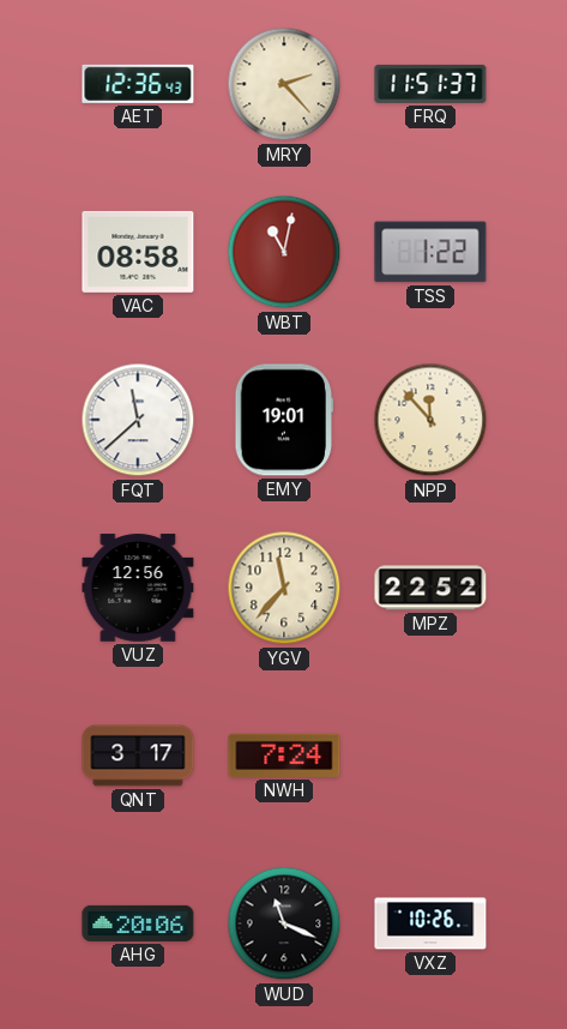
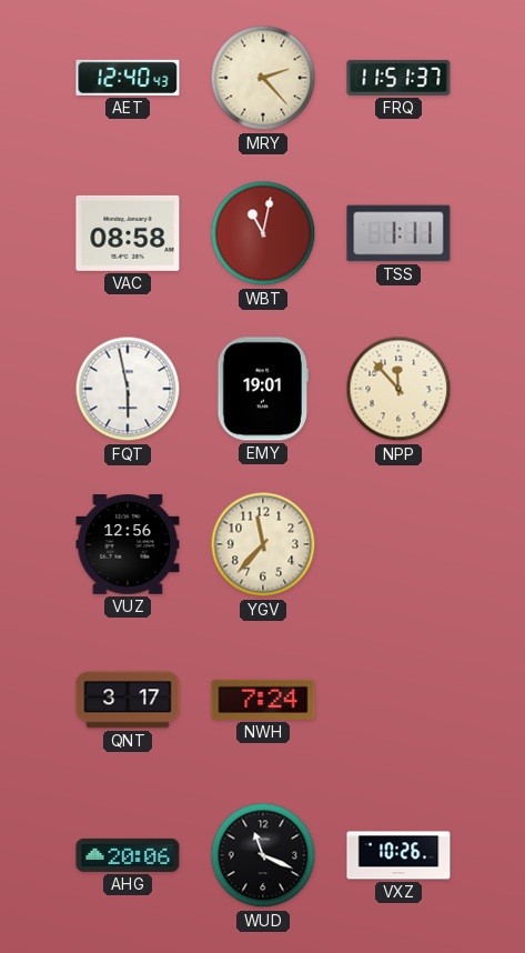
AET: 12:36 -> 12:40
TSS: 1:22 -> 1:11
FQT: 11:38 -> 5:58
MPZ: 22:52 -> none
